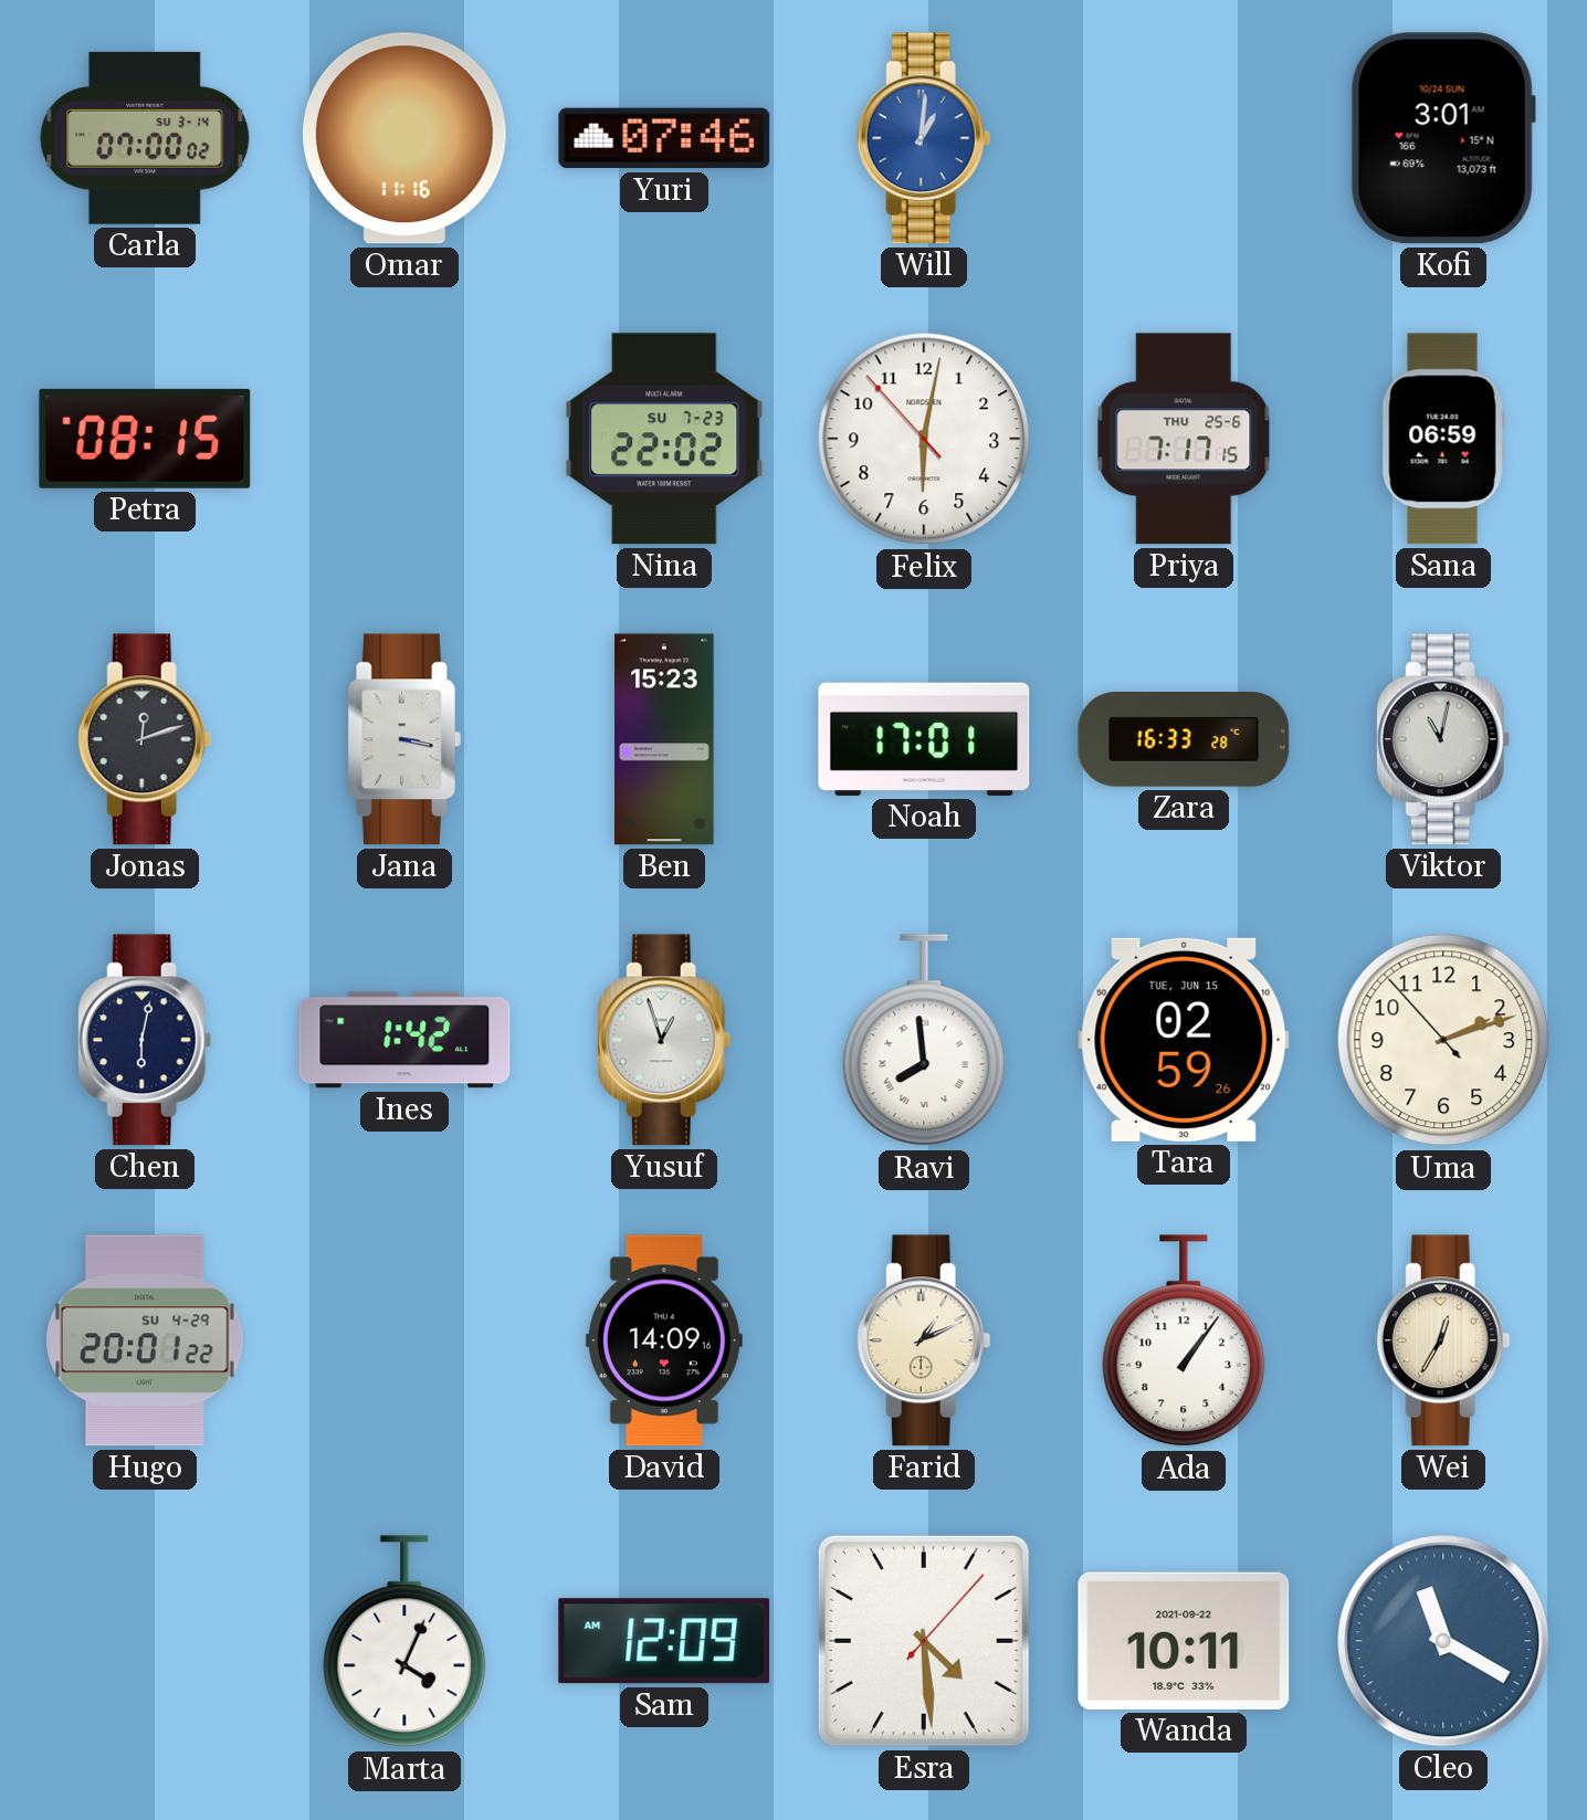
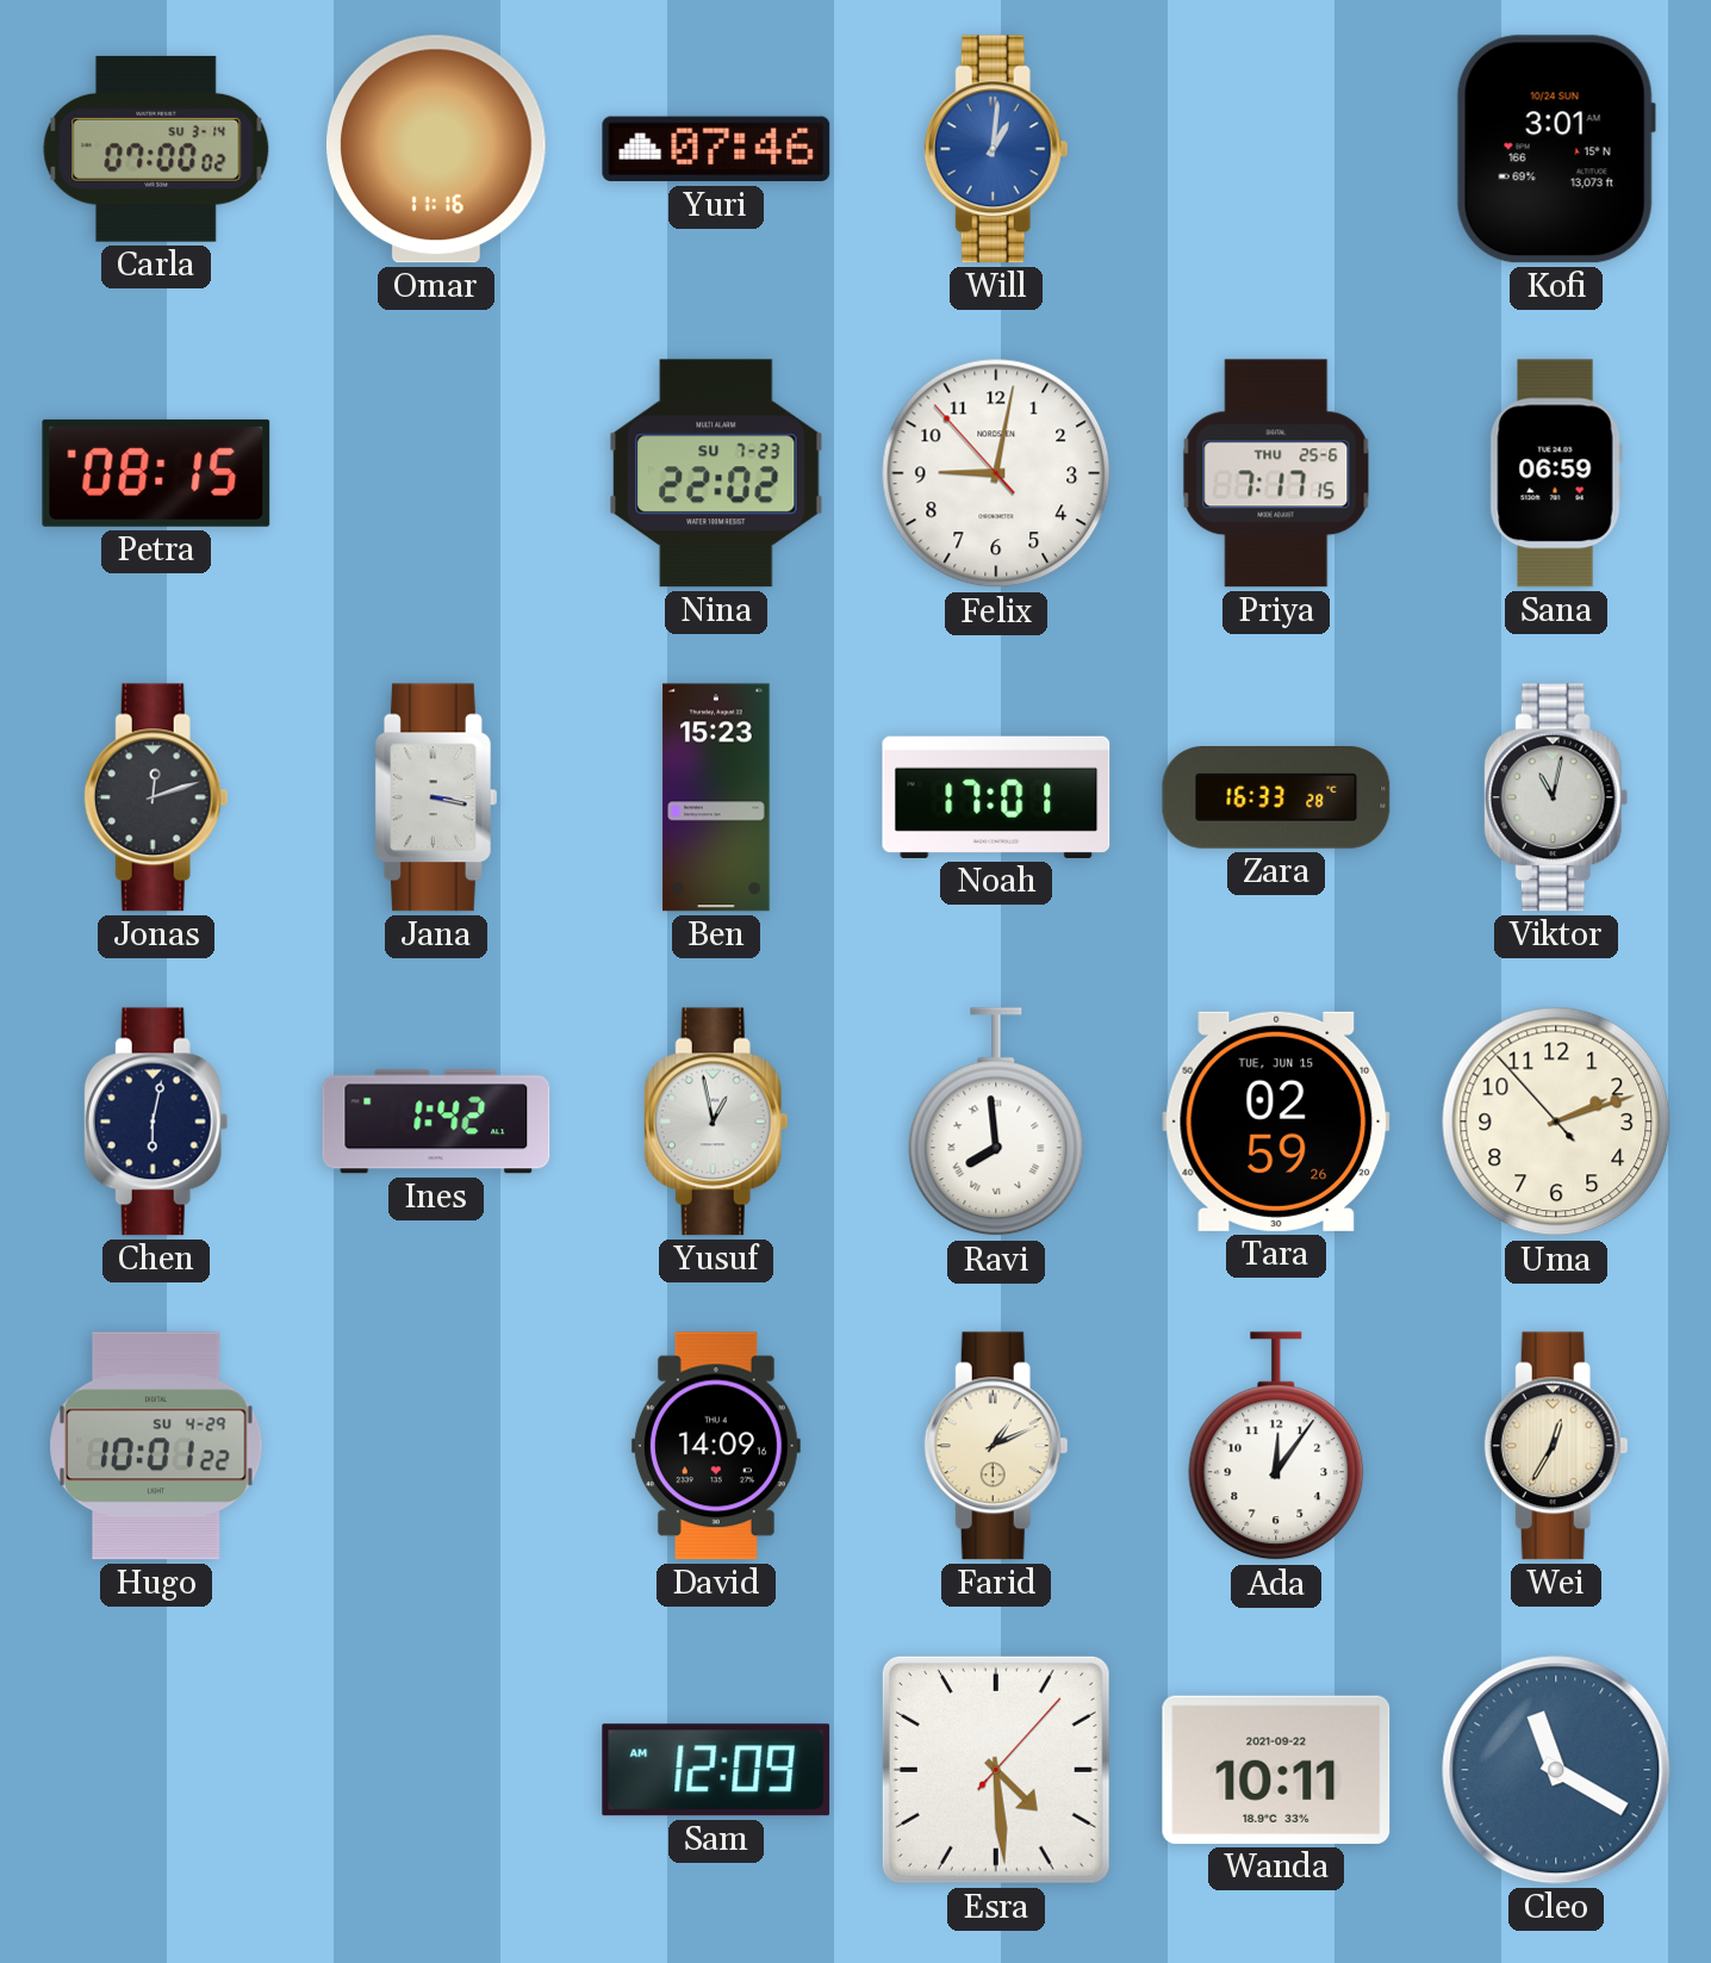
Felix: 6:01 -> 9:01
Yusuf: 12:57 -> 12:58
Hugo: 20:01 -> 10:01
Ada: 1:06 -> 12:06
Marta: 4:04 -> none
